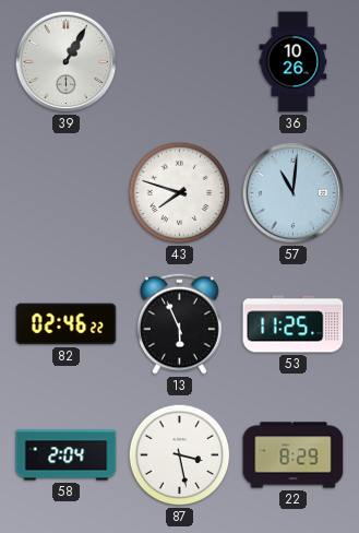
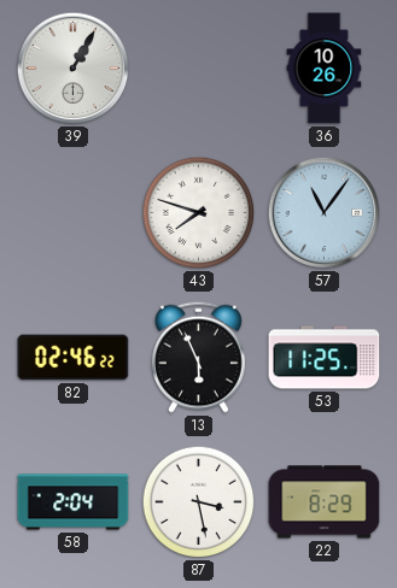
57: 11:01 -> 11:06
